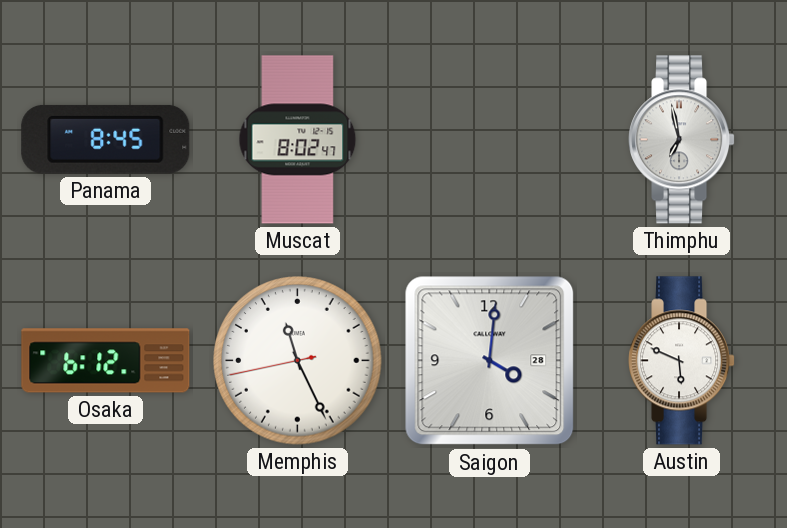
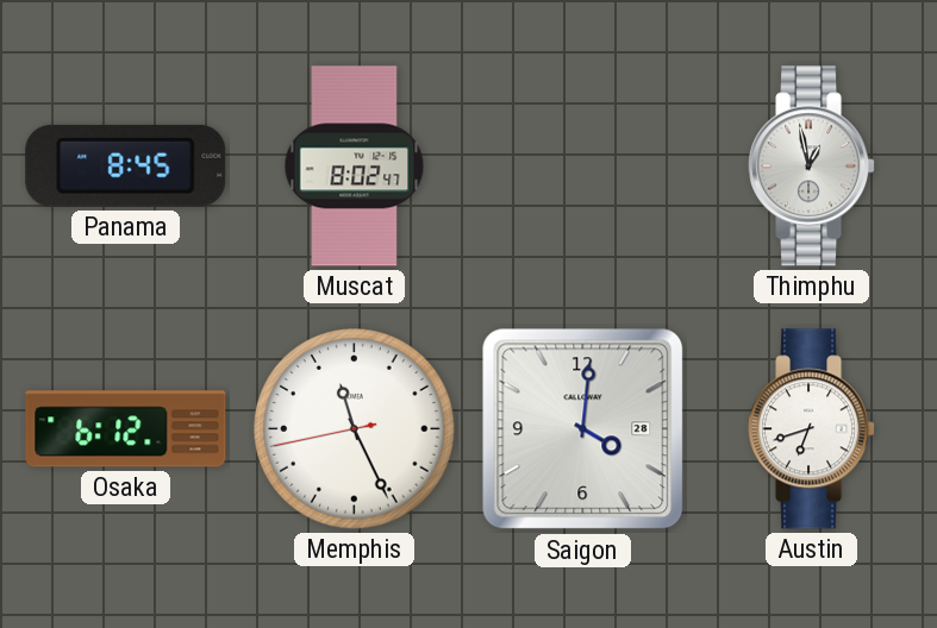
Thimphu: 6:58 -> 12:58
Austin: 5:49 -> 6:42
